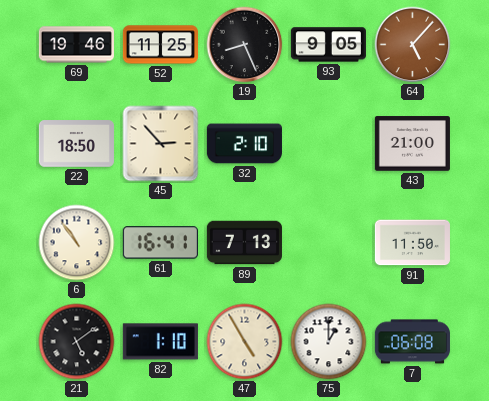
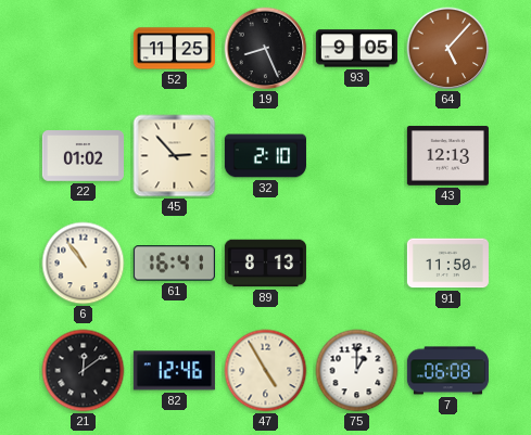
69: 19:46 -> none
22: 18:50 -> 01:02
43: 21:00 -> 12:13
89: 7:13 -> 8:13
21: 5:09 -> 12:09
82: 1:10 -> 12:46
